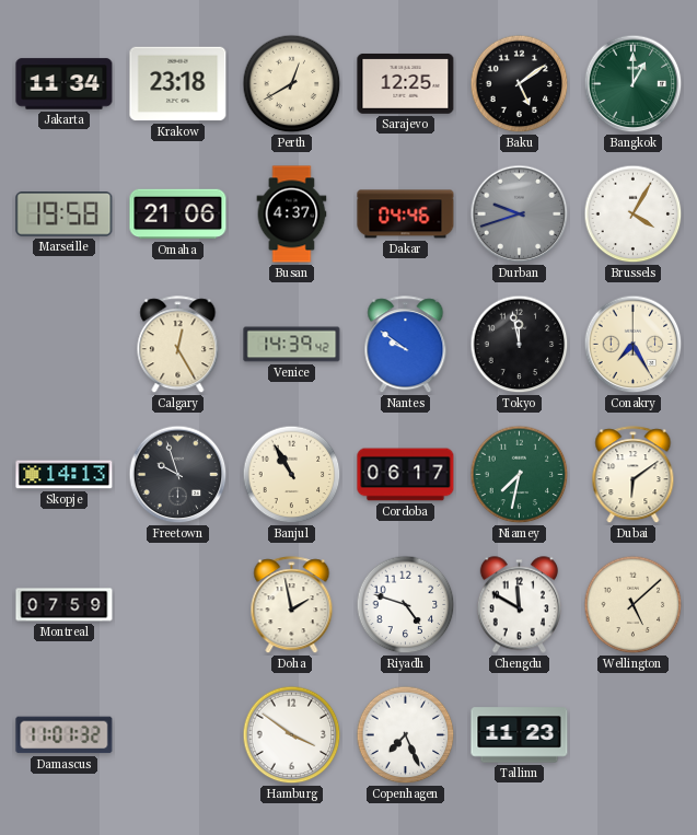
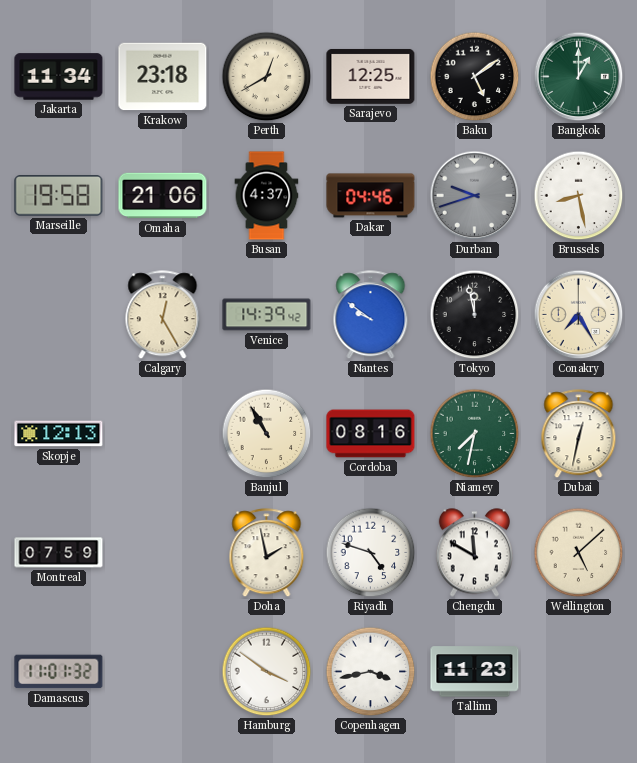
Brussels: 4:05 -> 8:28
Skopje: 14:13 -> 12:13
Freetown: 9:57 -> none
Cordoba: 06:17 -> 08:16
Dubai: 6:09 -> 12:32
Copenhagen: 7:26 -> 3:43
